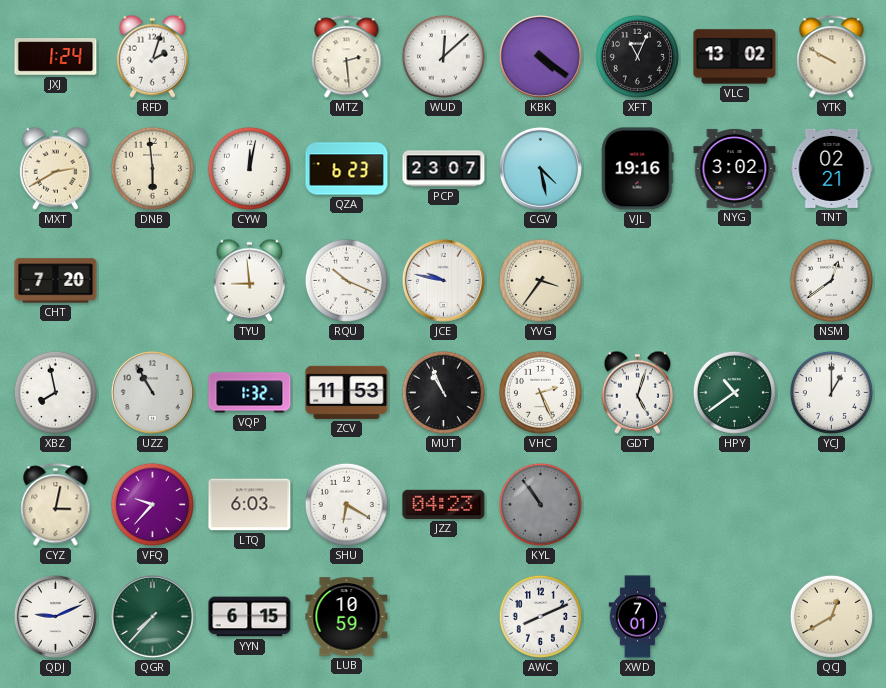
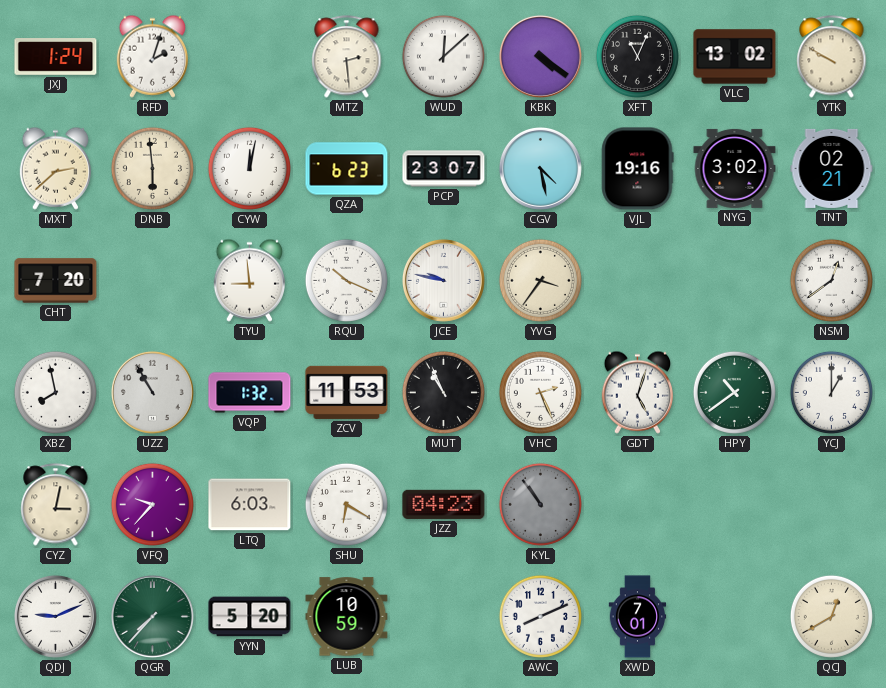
MXT: 2:40 -> 2:38
YYN: 6:15 -> 5:20
